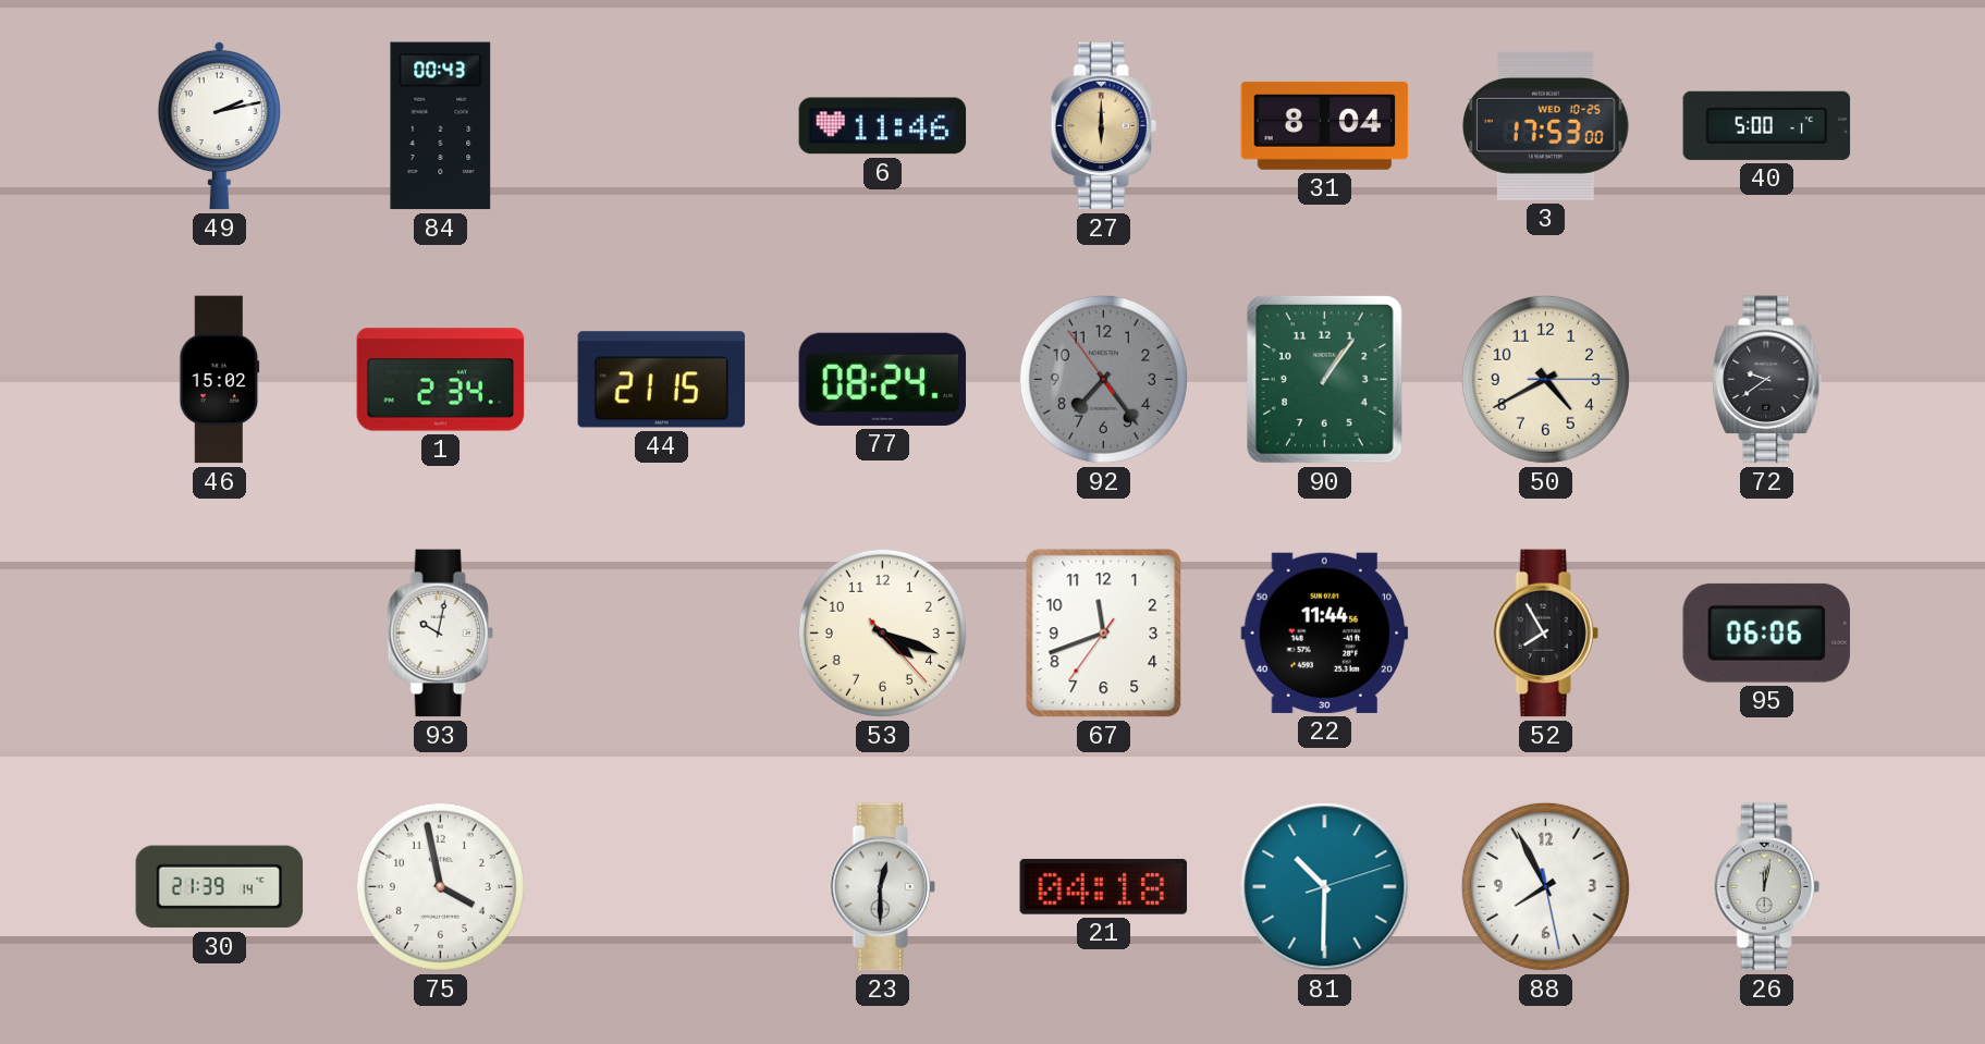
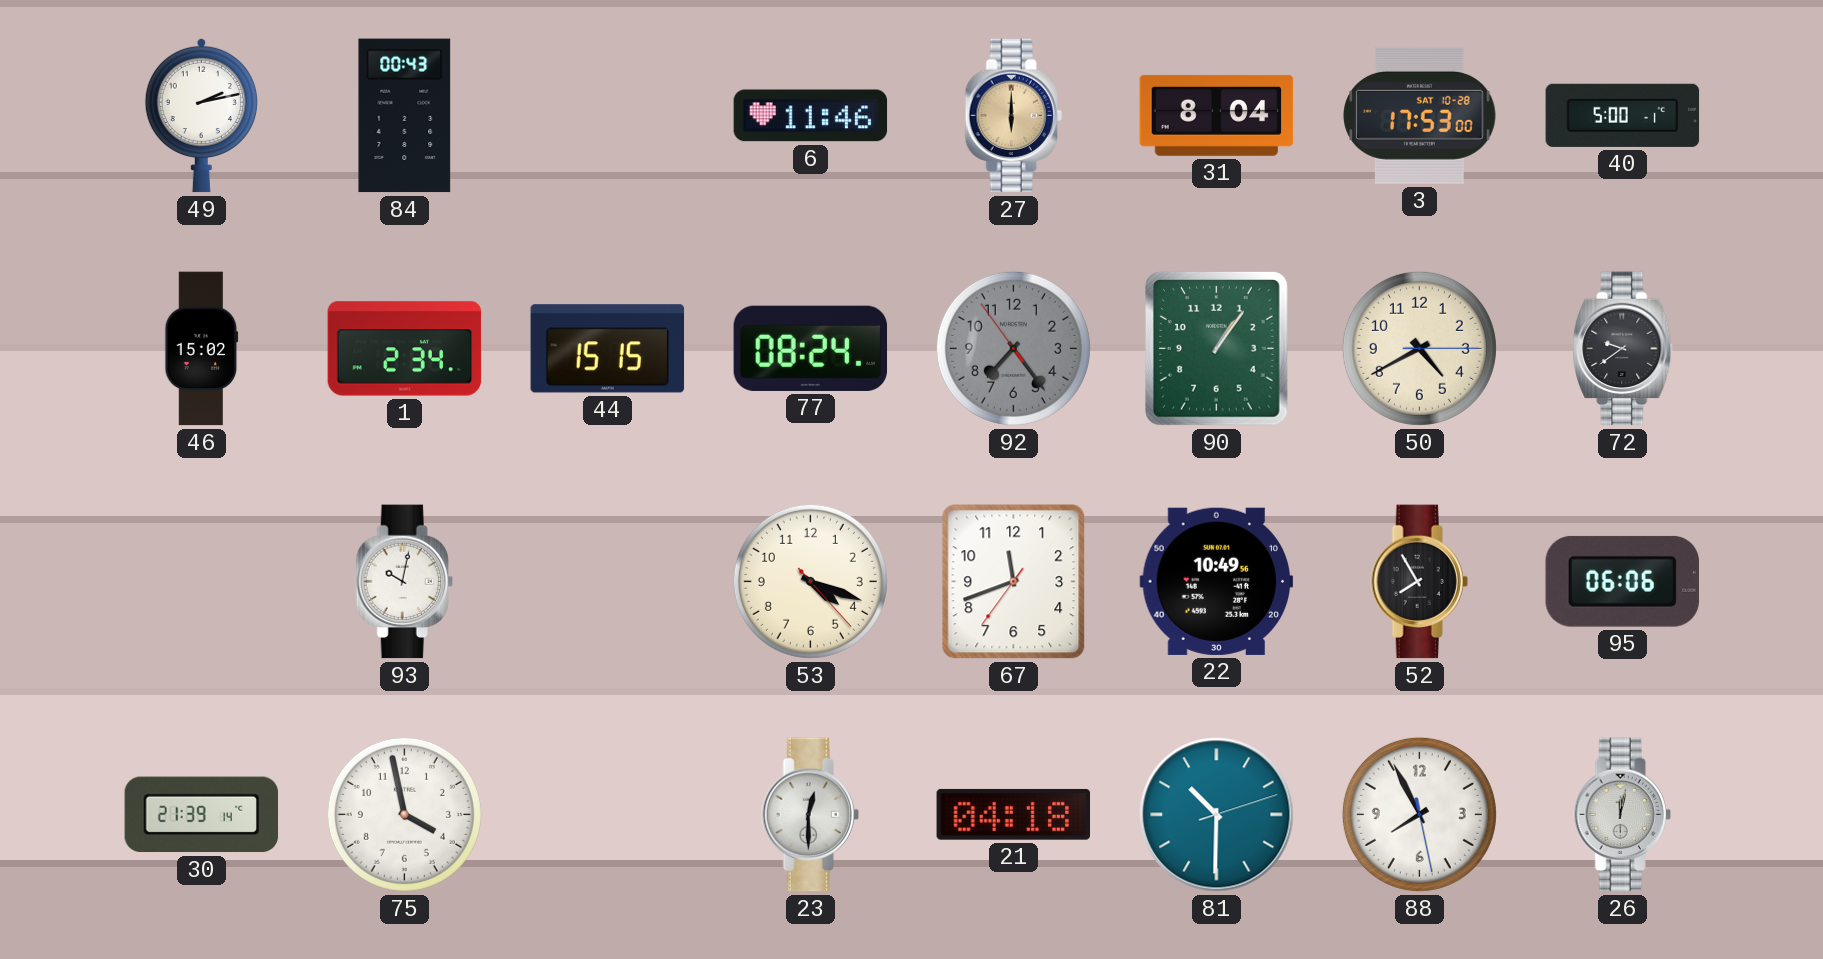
3 date: WED 10-25 -> SAT 10-28
44: 21:15 -> 15:15
22: 11:44 -> 10:49
